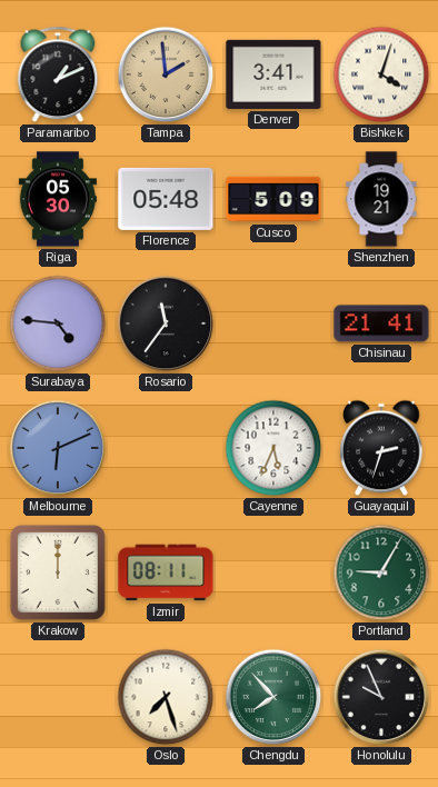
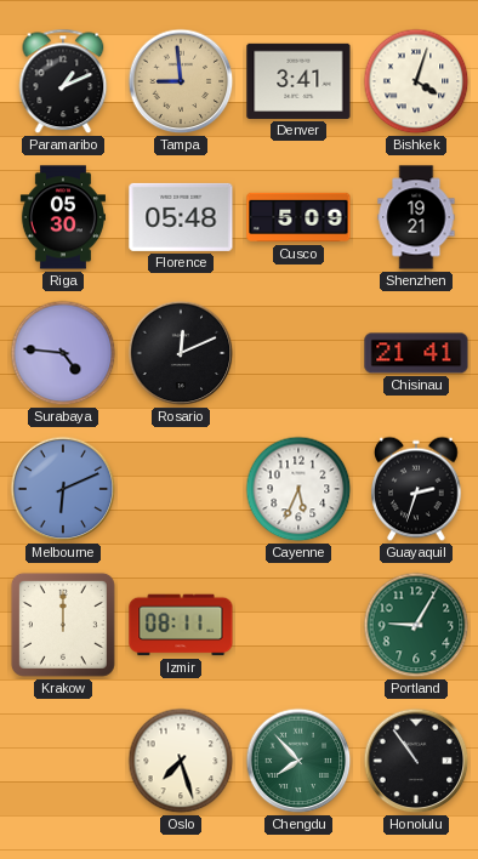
Tampa: 1:59 -> 8:59
Rosario: 11:36 -> 12:11
Honolulu: 9:56 -> 10:54
